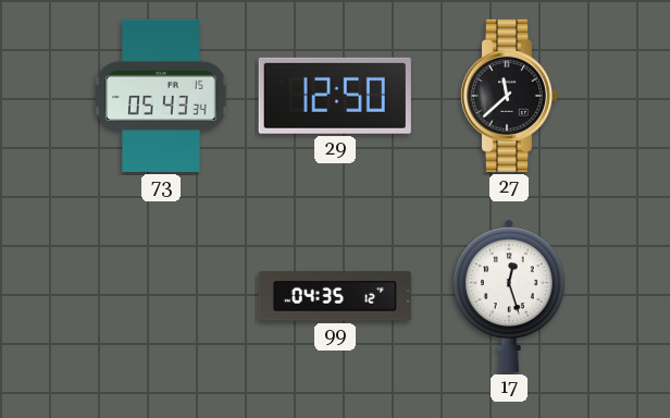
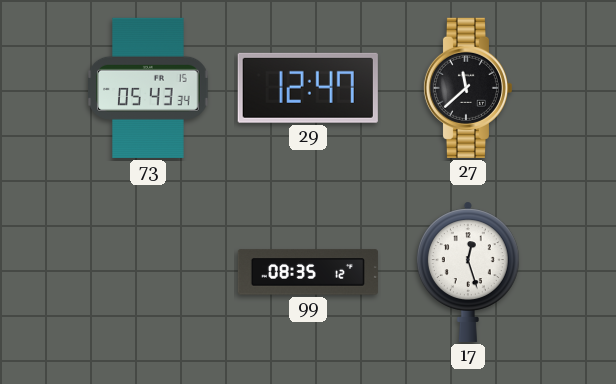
29: 12:50 -> 12:47
99: 04:35 -> 08:35
